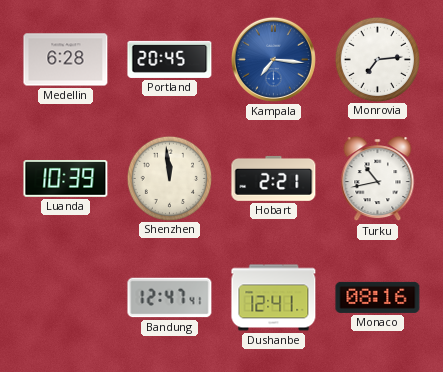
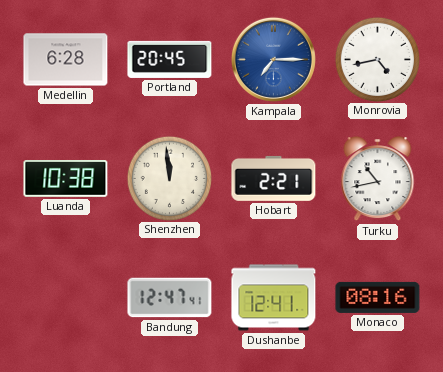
Kampala: 7:16 -> 7:15
Monrovia: 7:14 -> 4:43
Luanda: 10:39 -> 10:38
